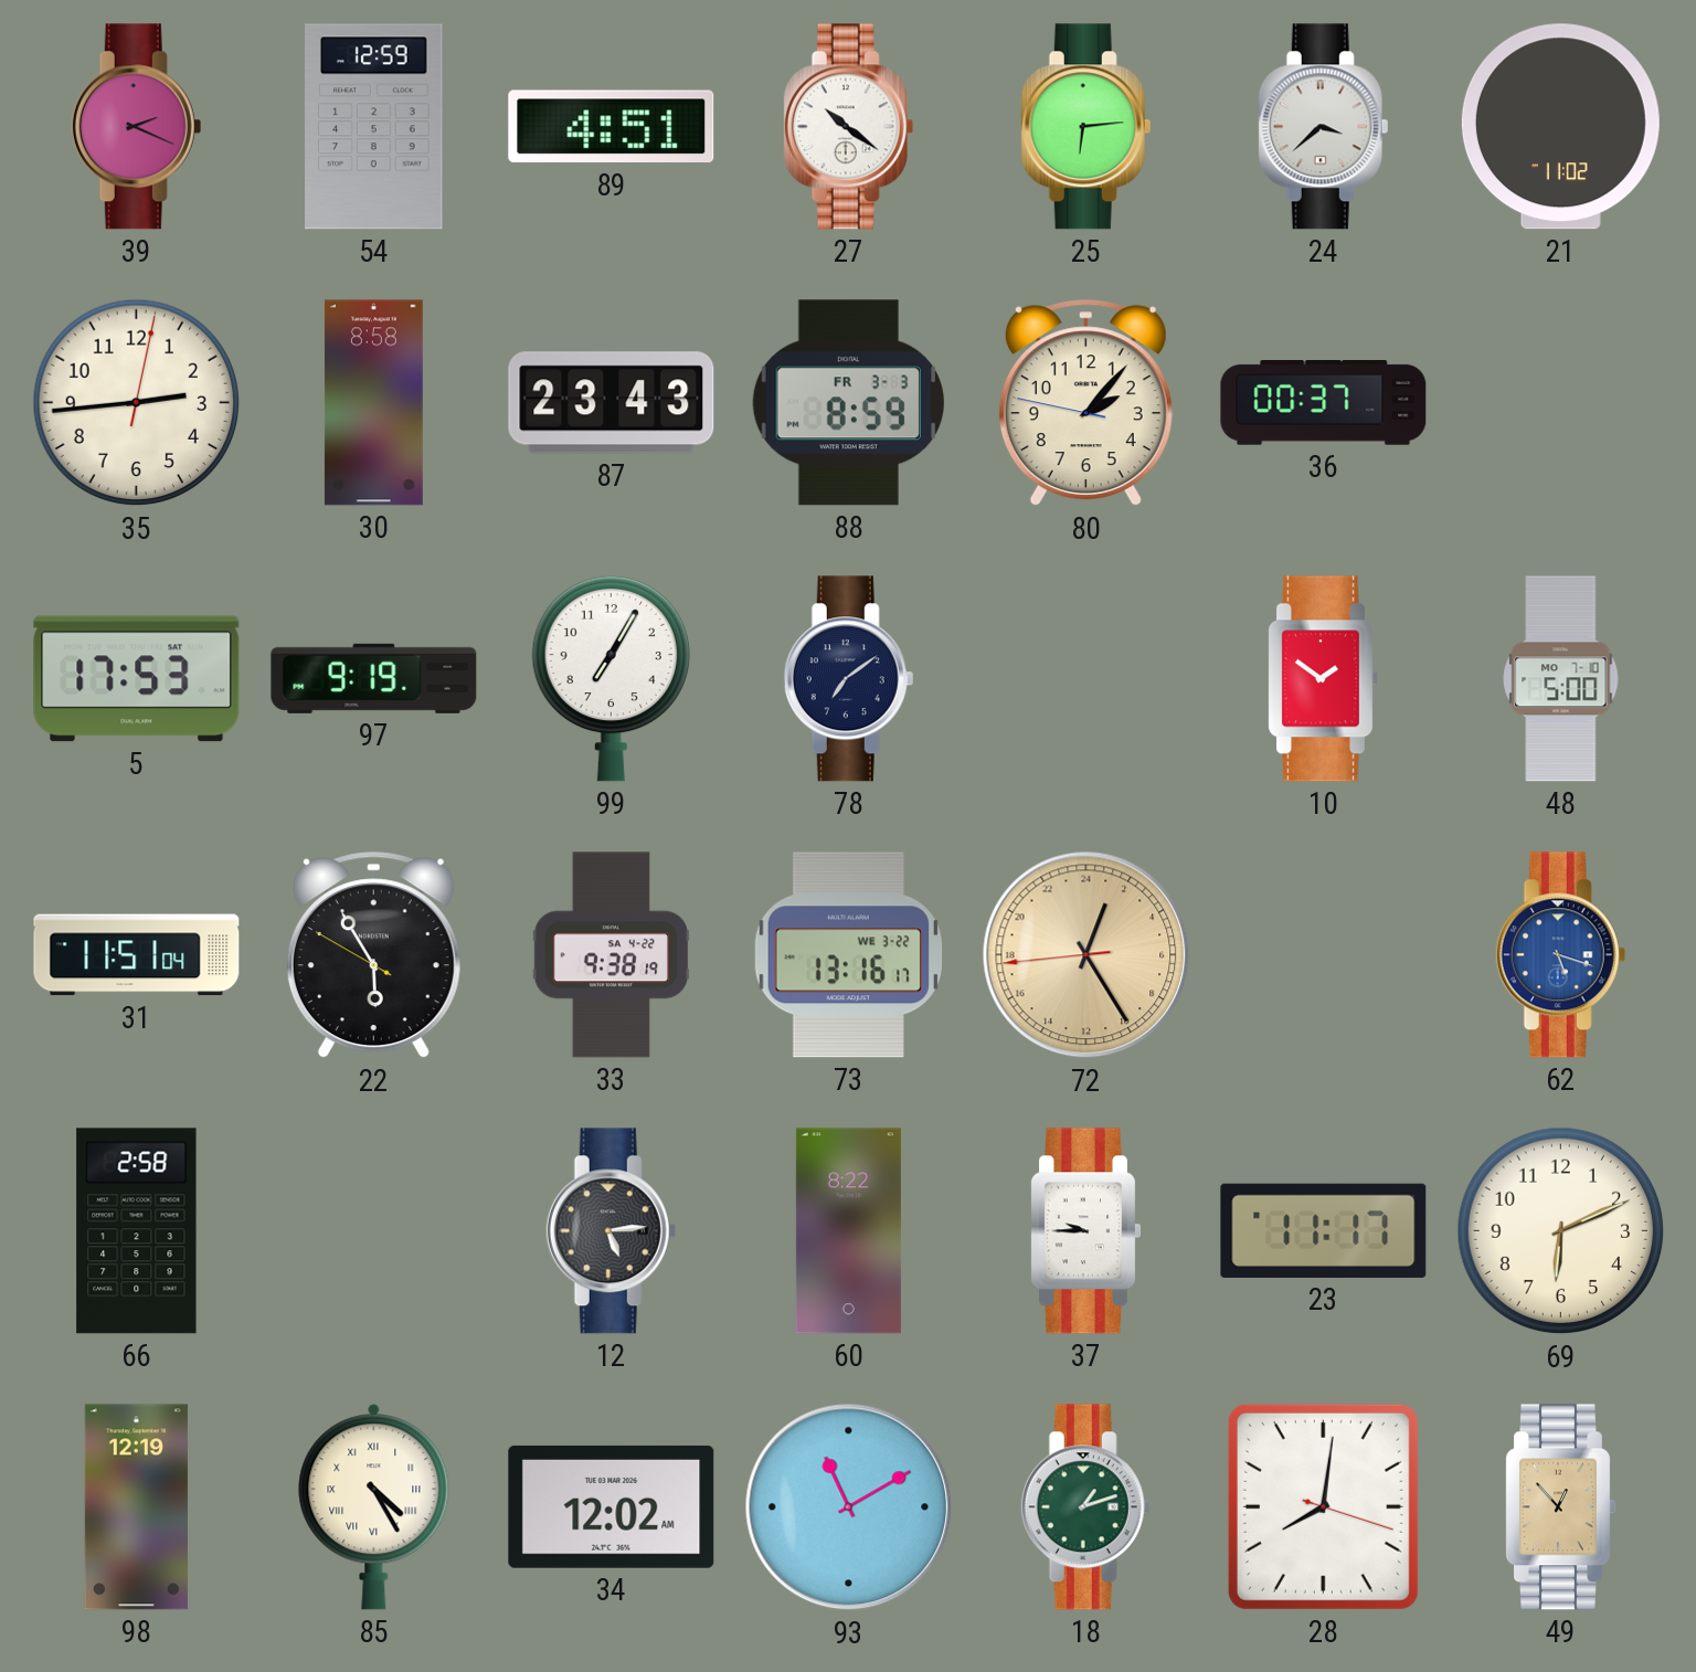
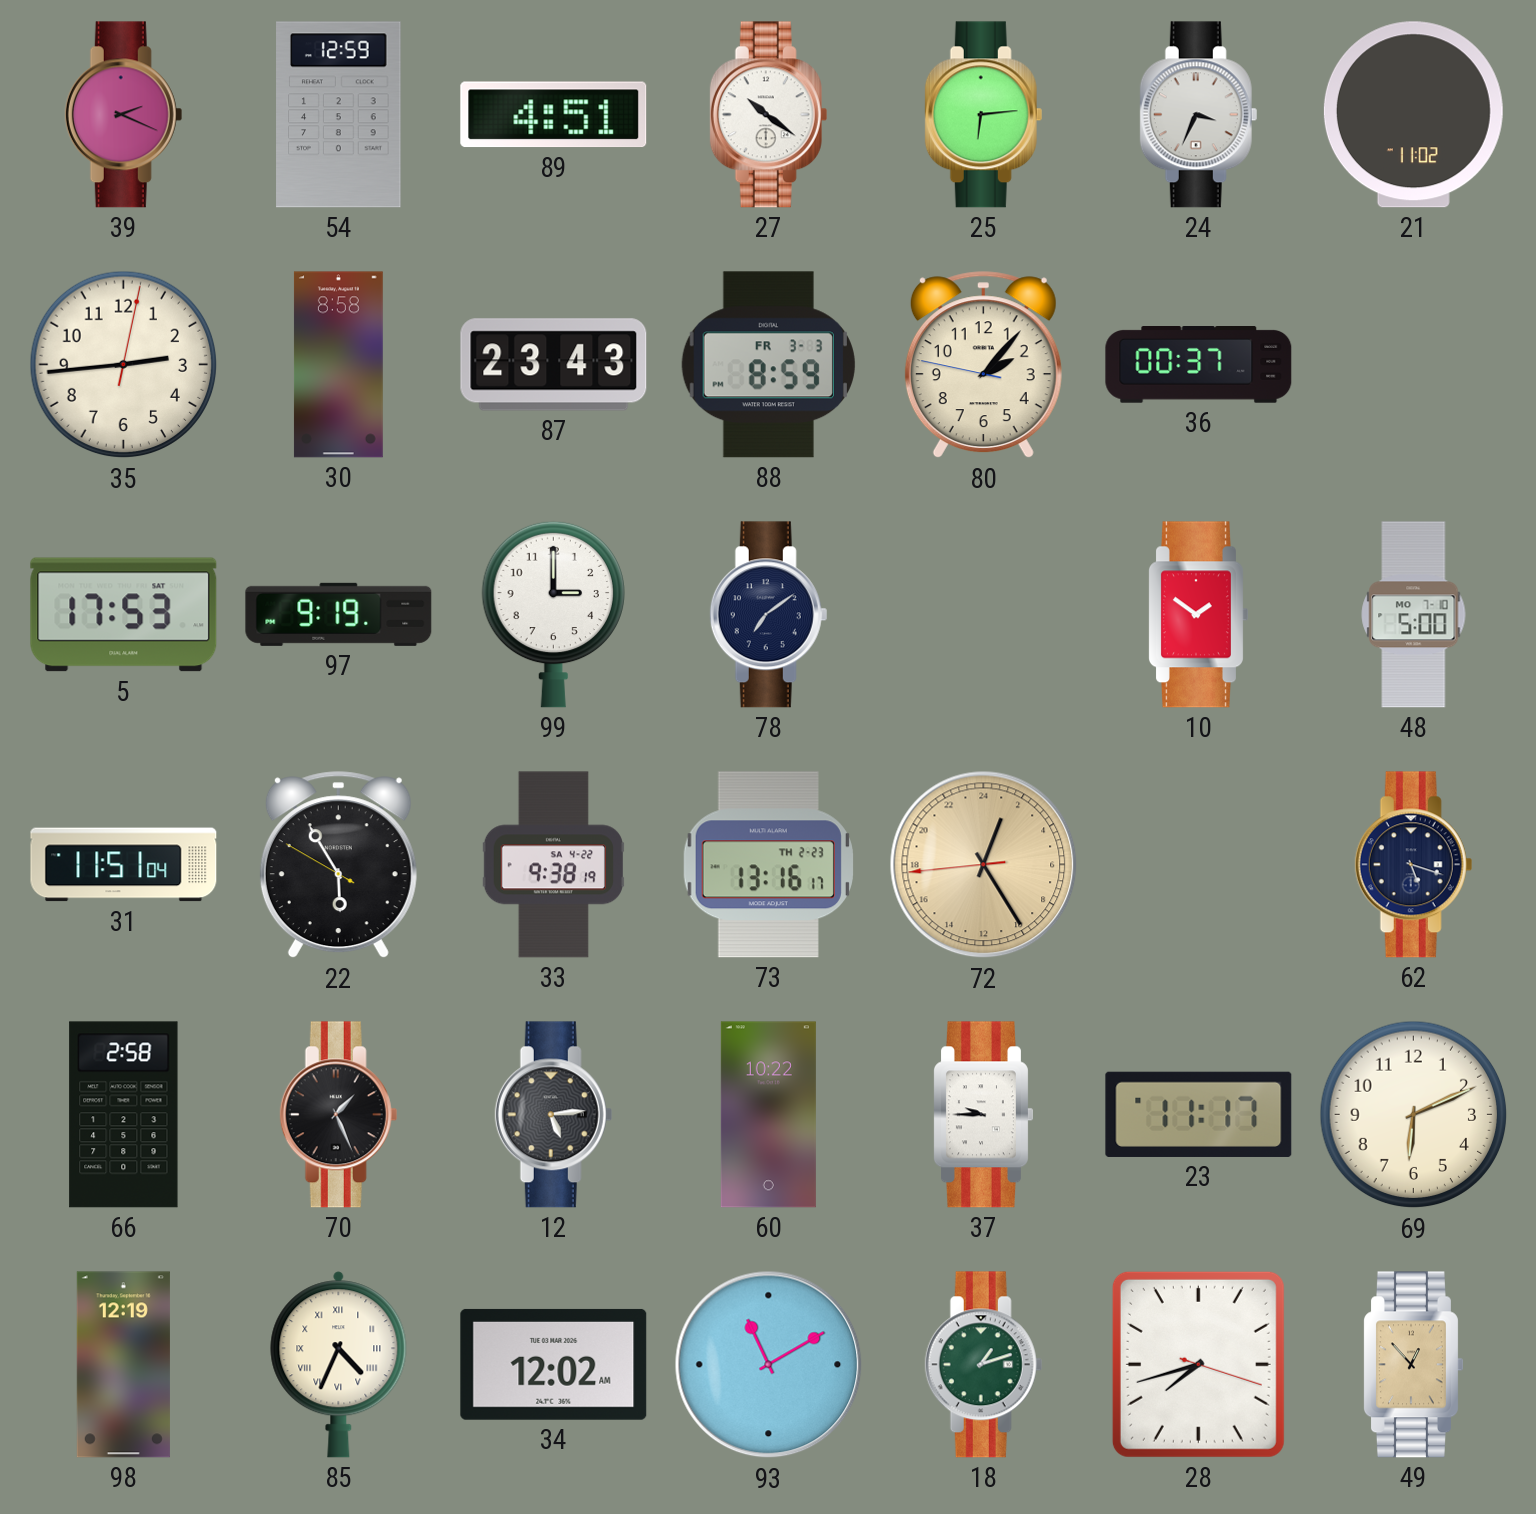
24: 3:38 -> 3:34
99: 7:05 -> 3:00
73 date: WE 3-22 -> TH 2-23
62 dial: blue -> navy
70: none -> 1:26
60: 8:22 -> 10:22
85: 4:25 -> 4:34
28: 8:01 -> 7:42
